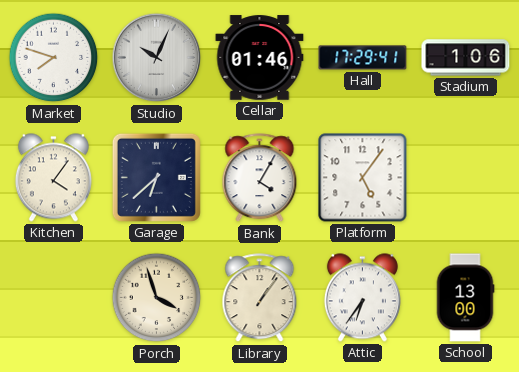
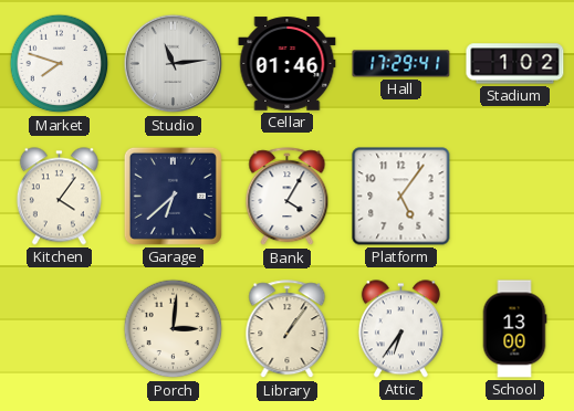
Studio: 10:04 -> 11:14
Stadium: 1:06 -> 1:02
Porch: 3:57 -> 3:01
